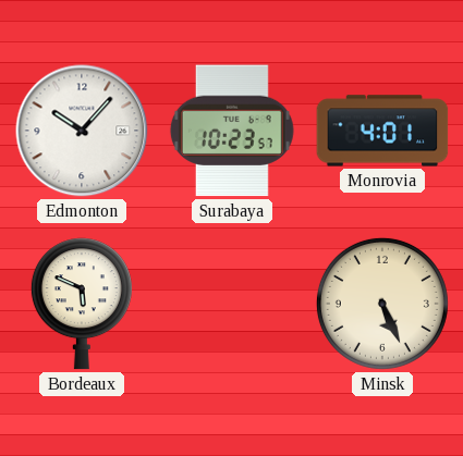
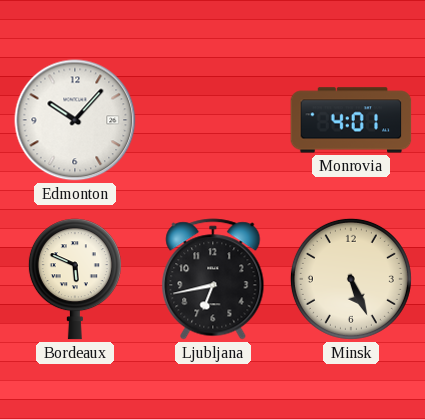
Surabaya: 10:23 -> none
Ljubljana: none -> 6:43
